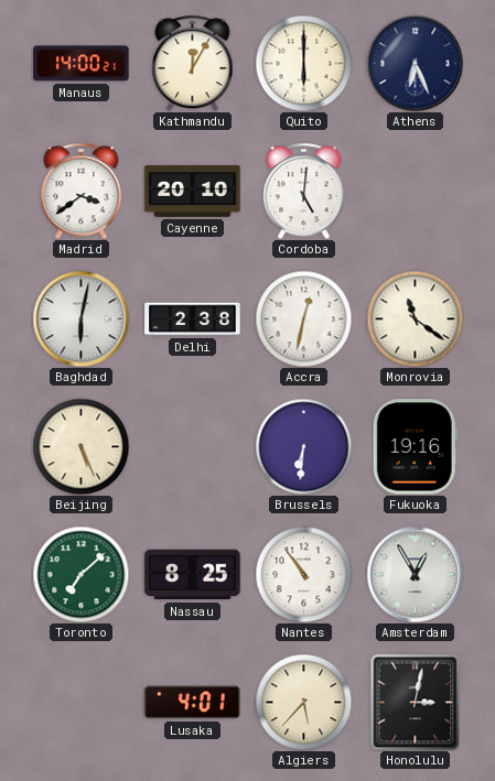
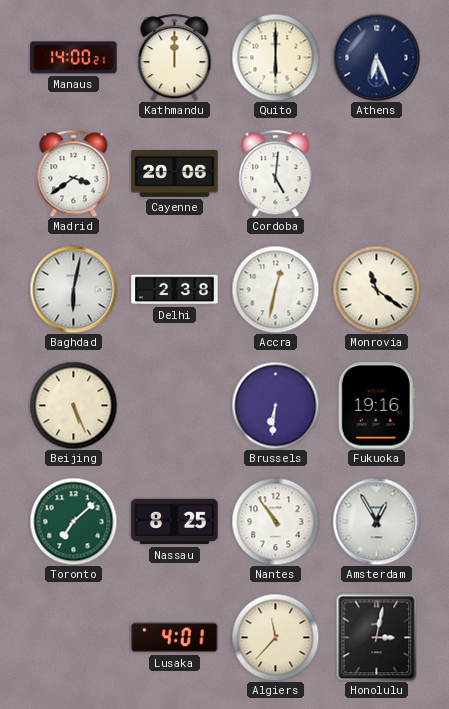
Kathmandu: 12:05 -> 12:00
Cayenne: 20:10 -> 20:06
Algiers: 5:37 -> 11:37
